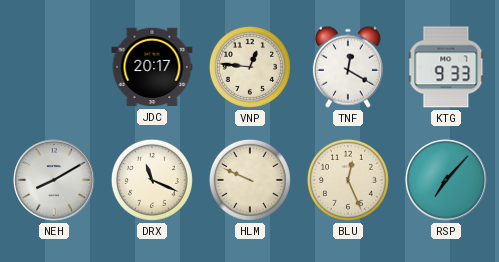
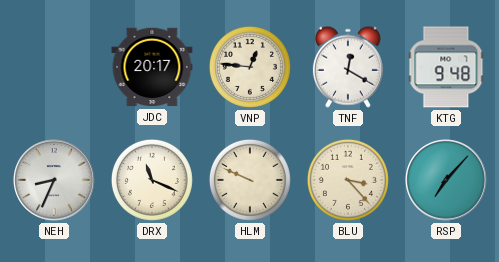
KTG: 9:33 -> 9:48
NEH: 8:10 -> 8:34
BLU: 12:26 -> 3:23
